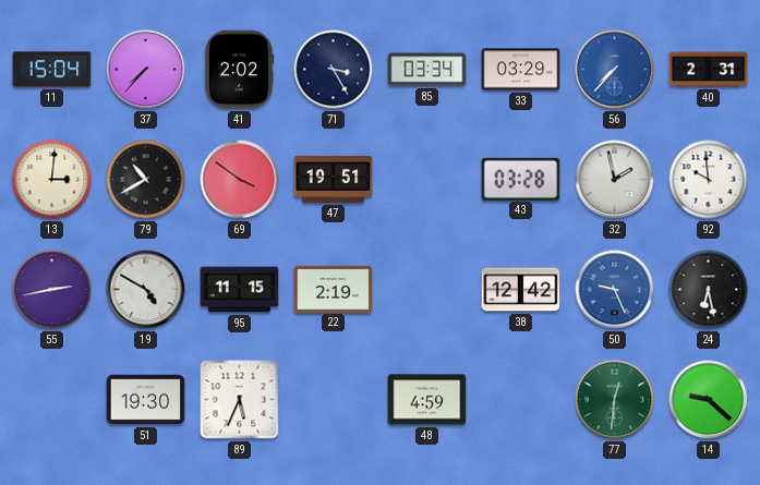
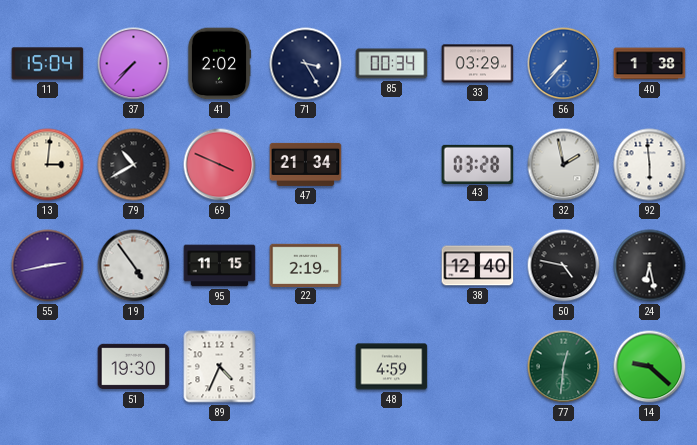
85: 03:34 -> 00:34
40: 2:31 -> 1:38
69: 3:51 -> 3:49
47: 19:51 -> 21:34
92: 9:59 -> 5:59
19: 4:50 -> 4:54
38: 12:42 -> 12:40
50: 9:26 -> 4:47
50 dial: blue -> black
89: 5:34 -> 4:34
